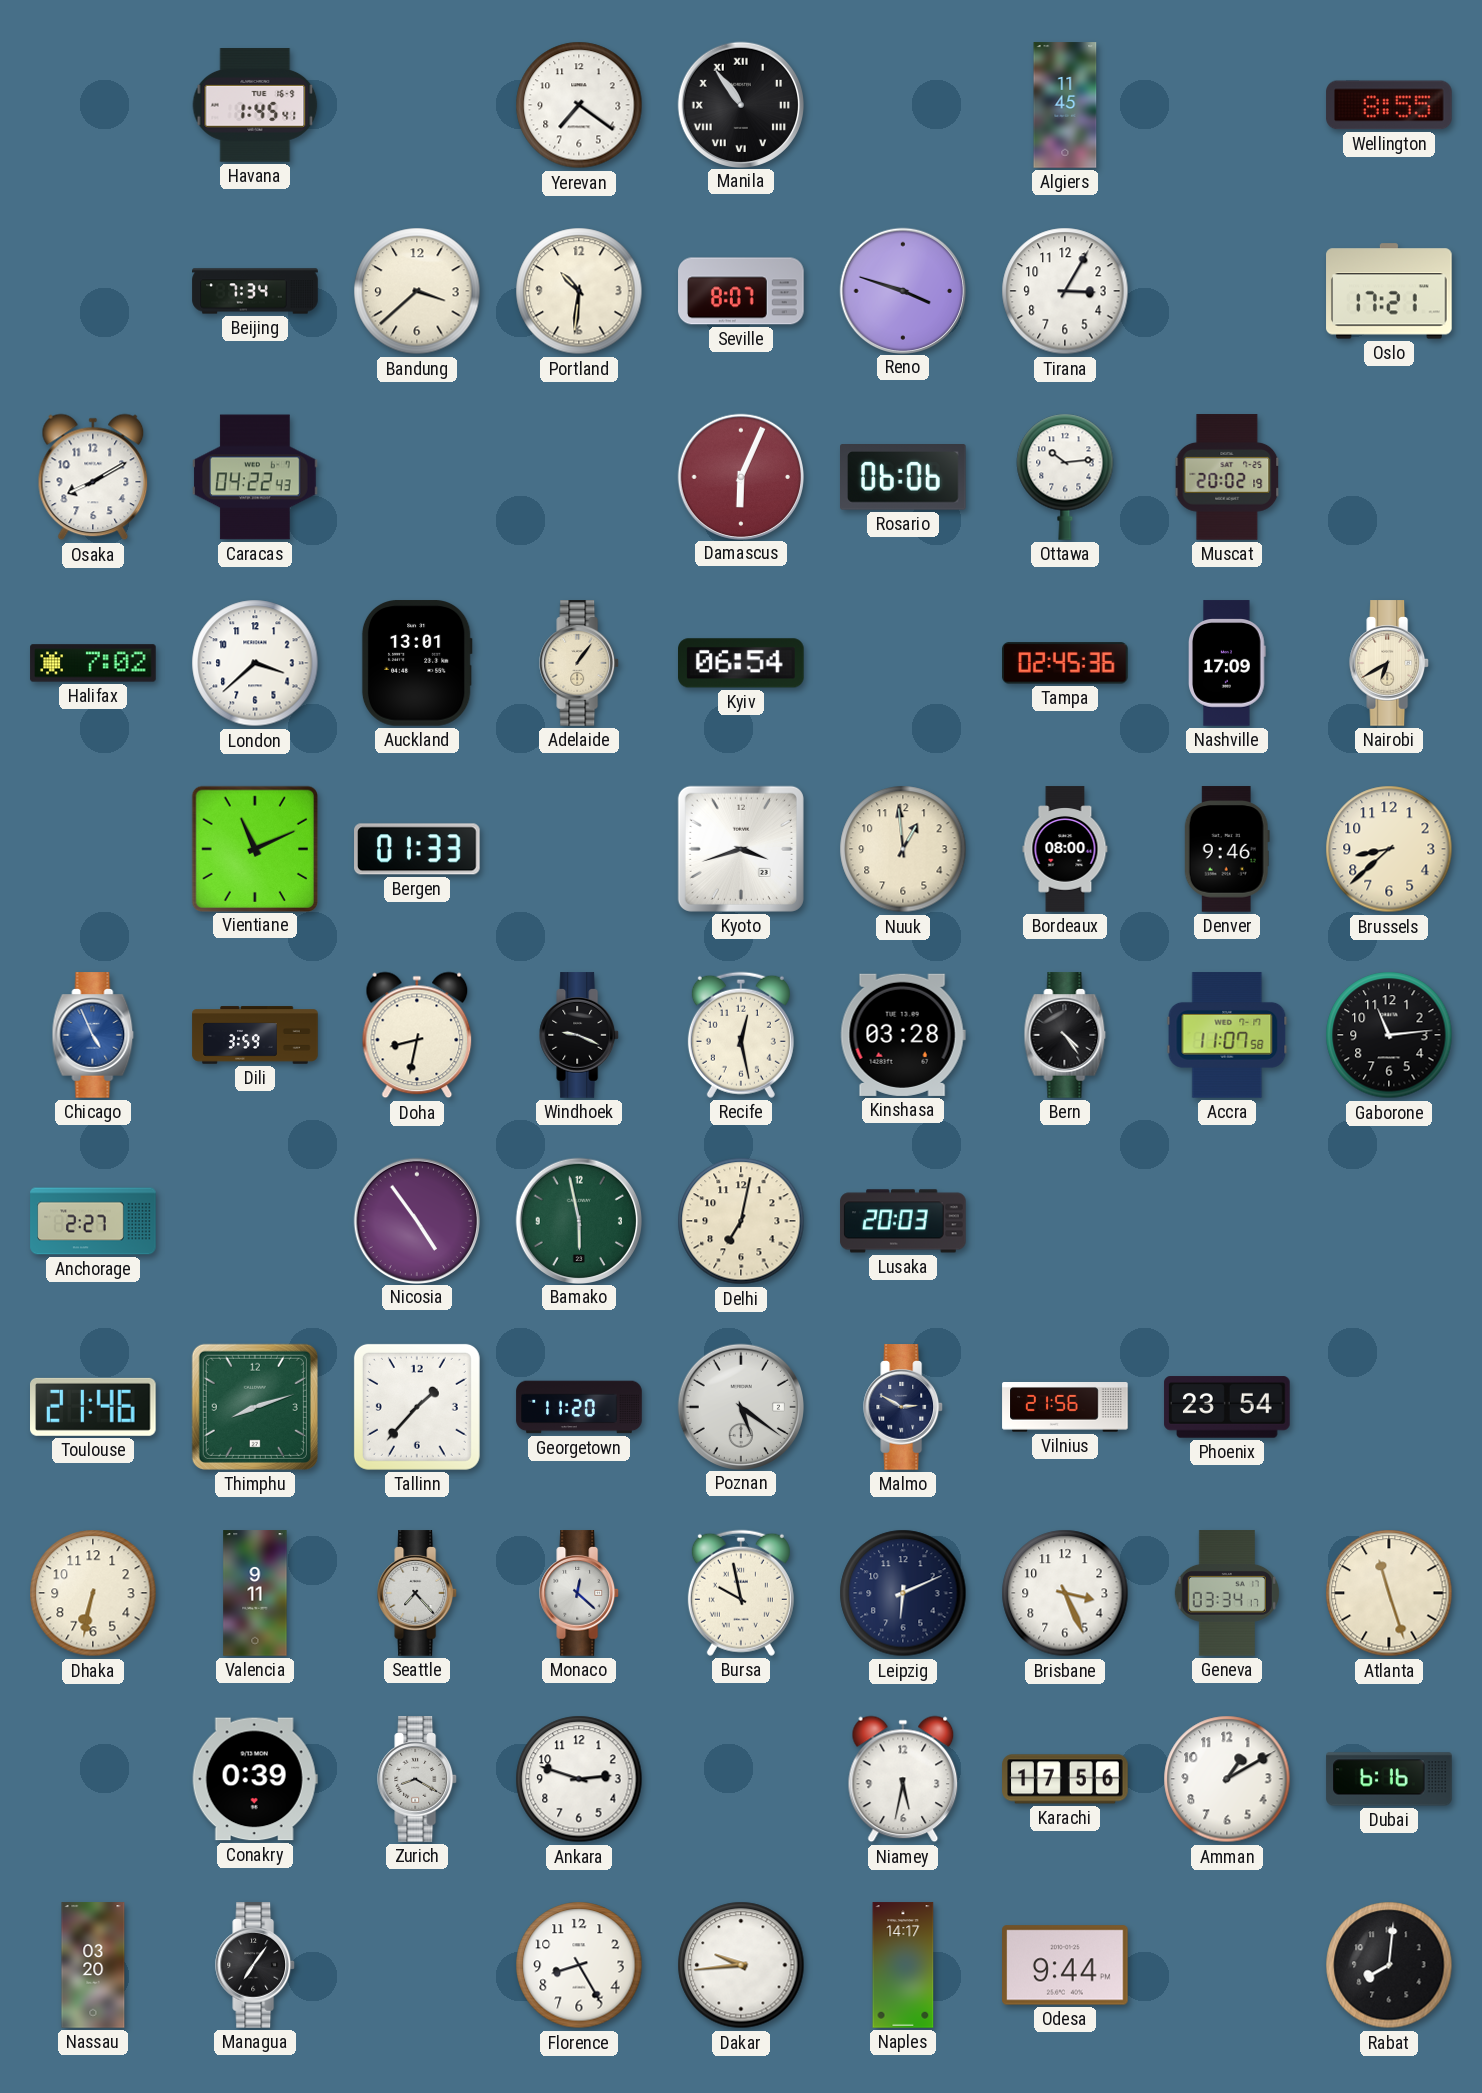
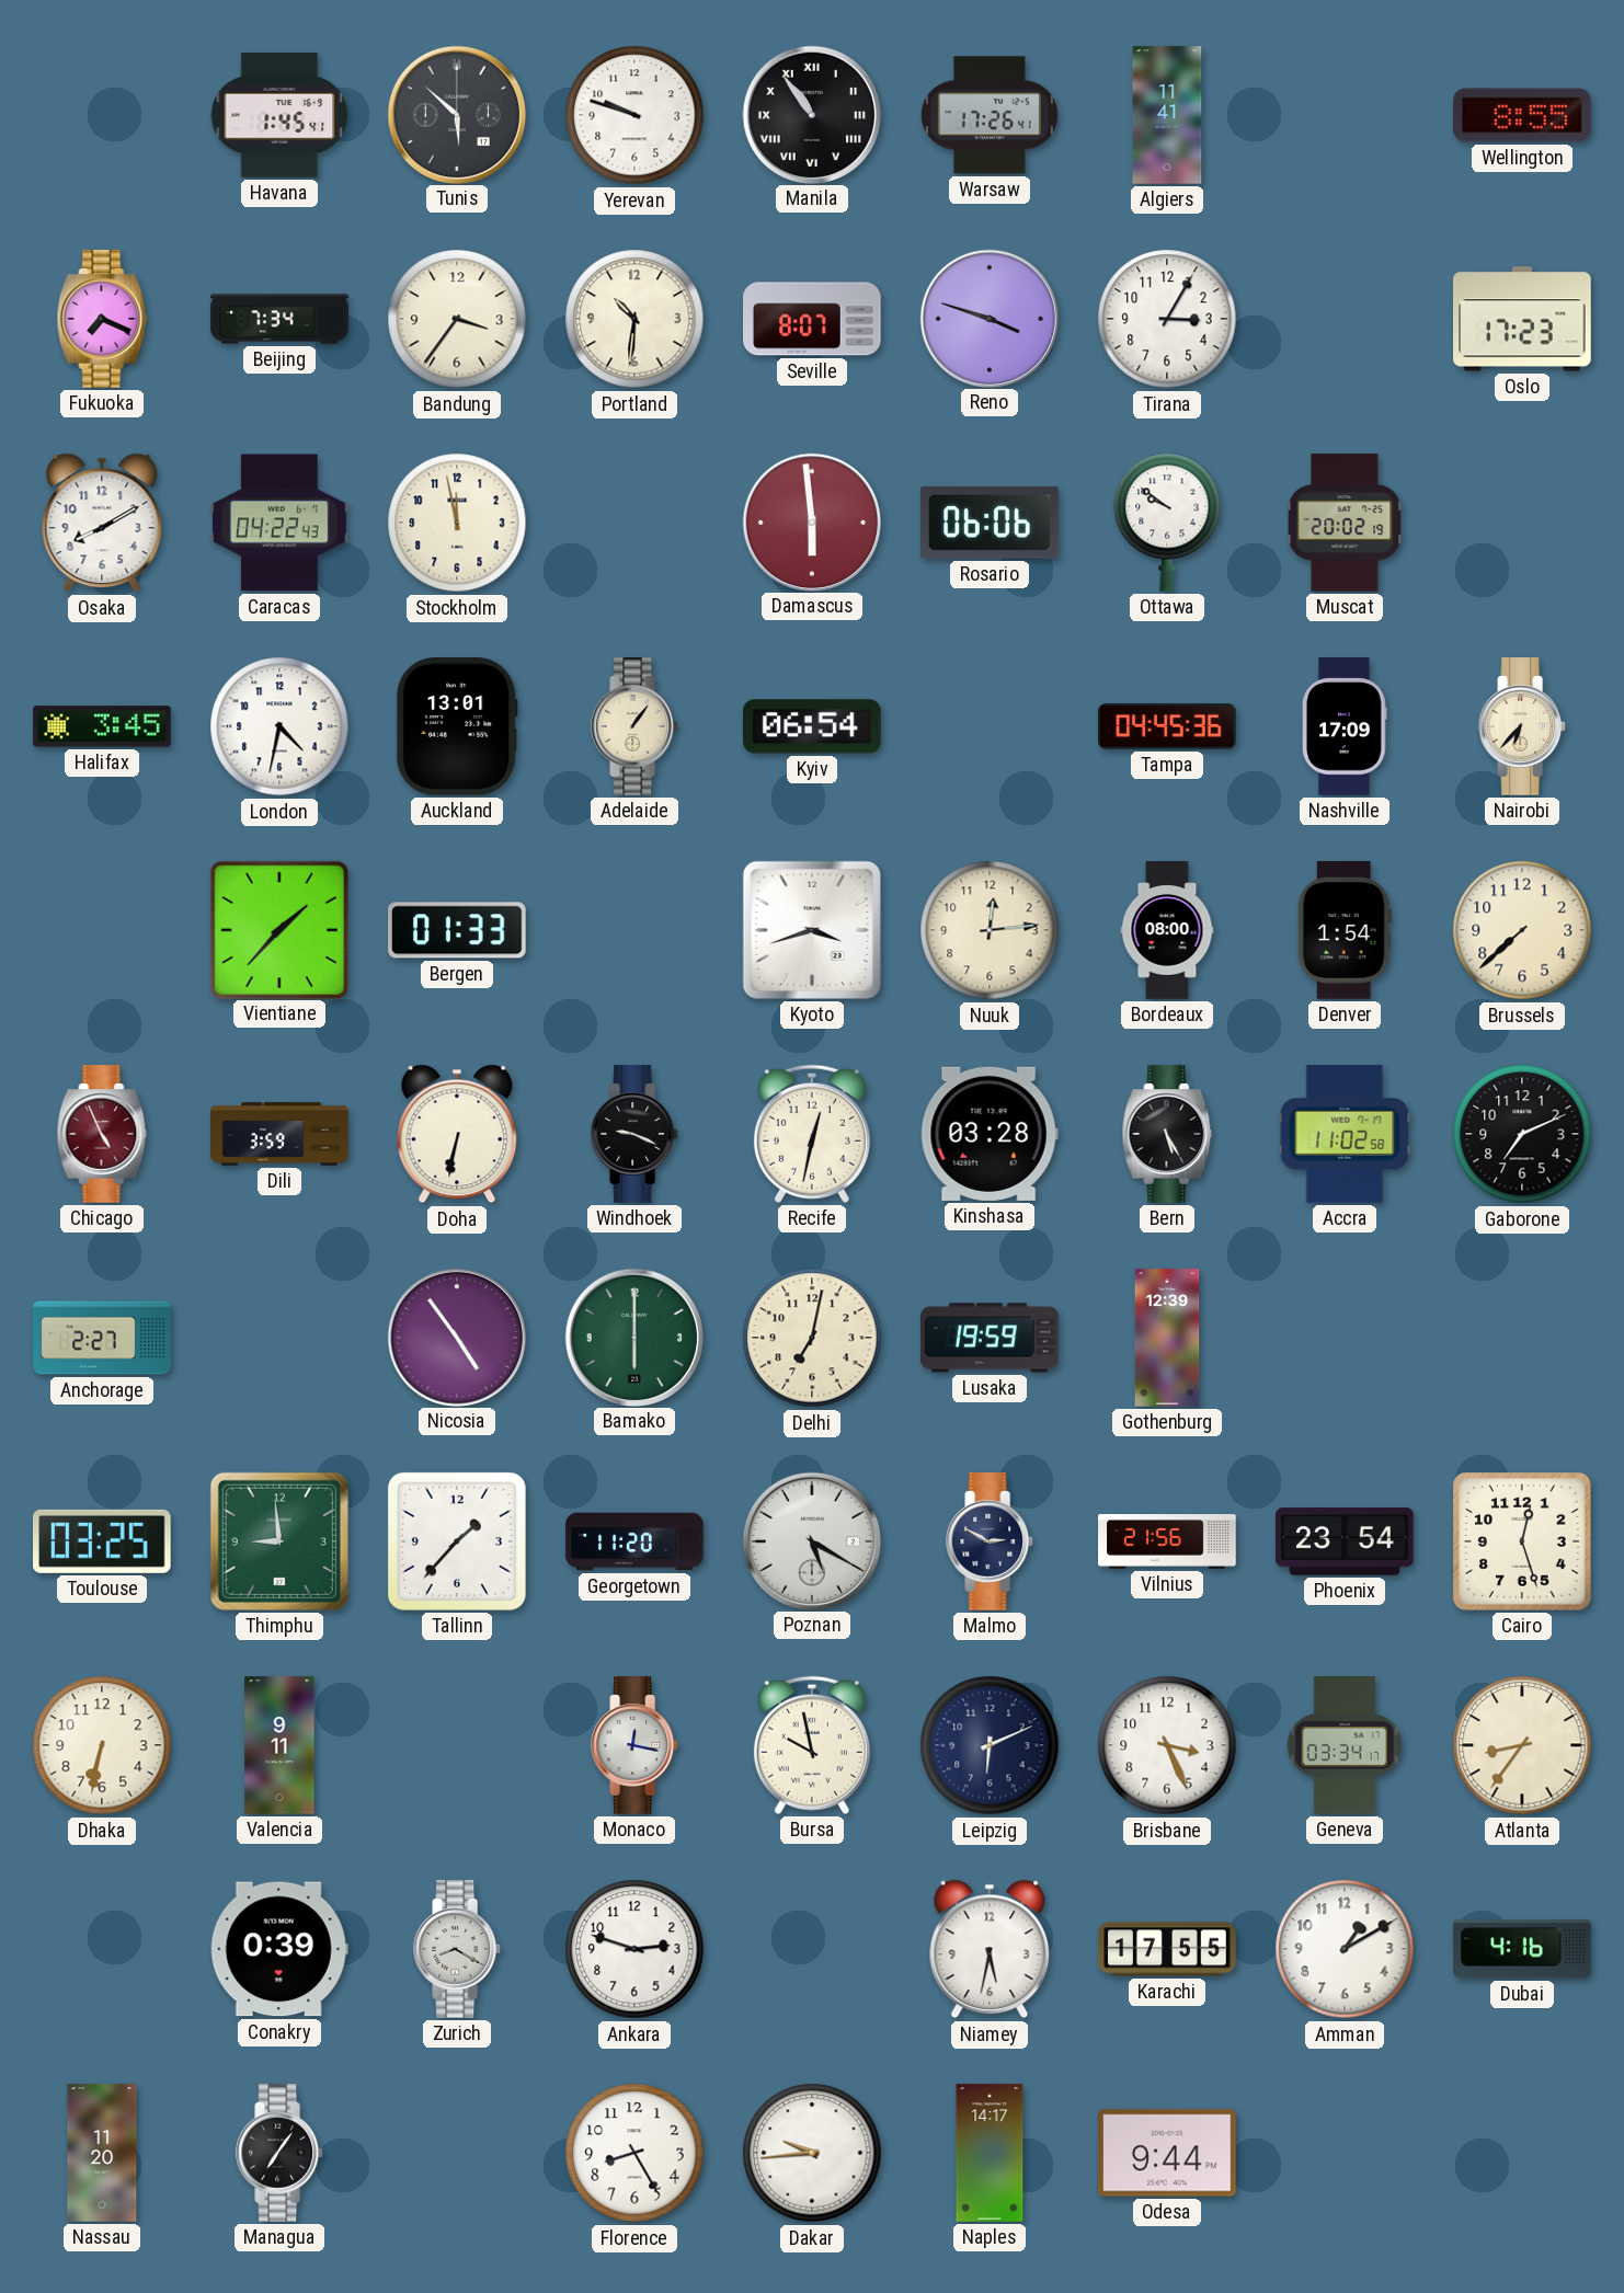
Tunis: none -> 5:52
Yerevan: 7:21 -> 9:48
Warsaw: none -> 17:26
Algiers: 11:45 -> 11:41
Fukuoka: none -> 7:19
Bandung: 3:38 -> 3:36
Oslo: 17:21 -> 17:23
Stockholm: none -> 11:58
Damascus: 6:04 -> 5:59
Ottawa: 10:14 -> 9:51
Halifax: 7:02 -> 3:45
London: 3:38 -> 4:32
Tampa: 02:45 -> 04:45
Nairobi: 6:40 -> 6:37
Vientiane: 11:11 -> 1:37
Nuuk: 12:59 -> 12:14
Denver: 9:46 -> 1:54
Brussels: 8:38 -> 7:38
Chicago dial: blue -> burgundy
Doha: 8:32 -> 6:32
Recife: 12:28 -> 12:32
Bern: 4:24 -> 5:25
Accra: 11:07 -> 11:02
Gaborone: 11:14 -> 7:11
Bamako: 5:58 -> 6:00
Lusaka: 20:03 -> 19:59
Gothenburg: none -> 12:39
Toulouse: 21:46 -> 03:25
Thimphu: 8:12 -> 8:59
Poznan: 5:21 -> 5:20
Cairo: none -> 12:27
Seattle: 7:23 -> none
Monaco: 12:22 -> 12:17
Atlanta: 11:27 -> 8:36
Karachi: 17:56 -> 17:55
Dubai: 6:16 -> 4:16
Nassau: 03:20 -> 11:20
Rabat: 8:01 -> none
